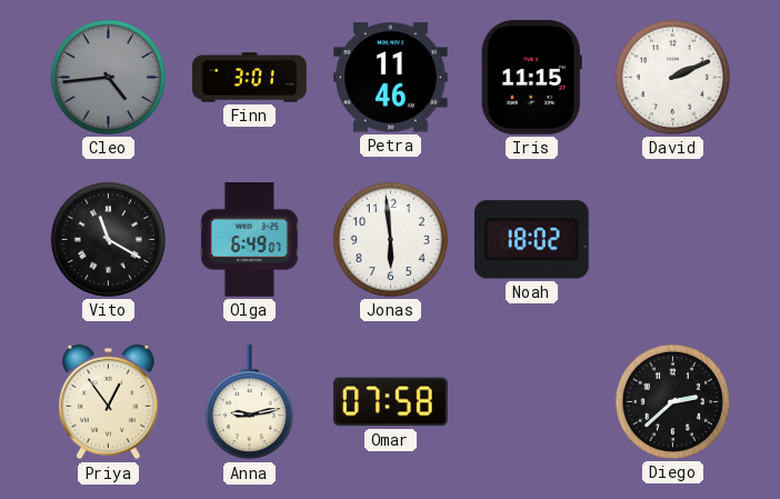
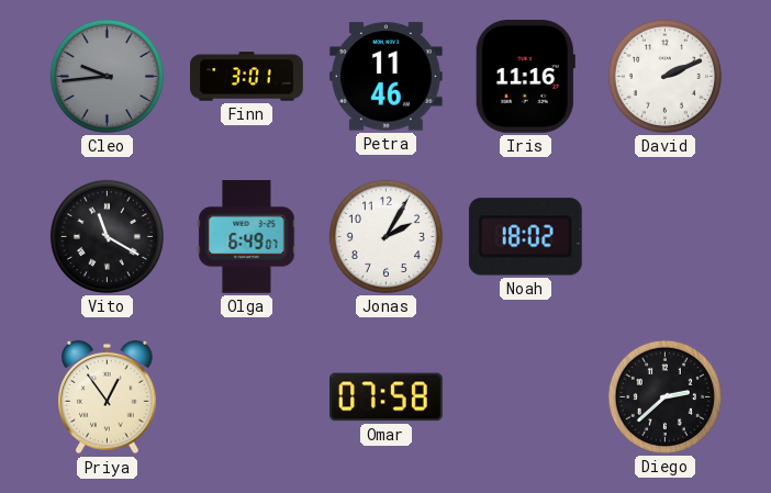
Cleo: 4:44 -> 9:44
Iris: 11:15 -> 11:16
Jonas: 5:59 -> 2:05
Anna: 9:13 -> none
